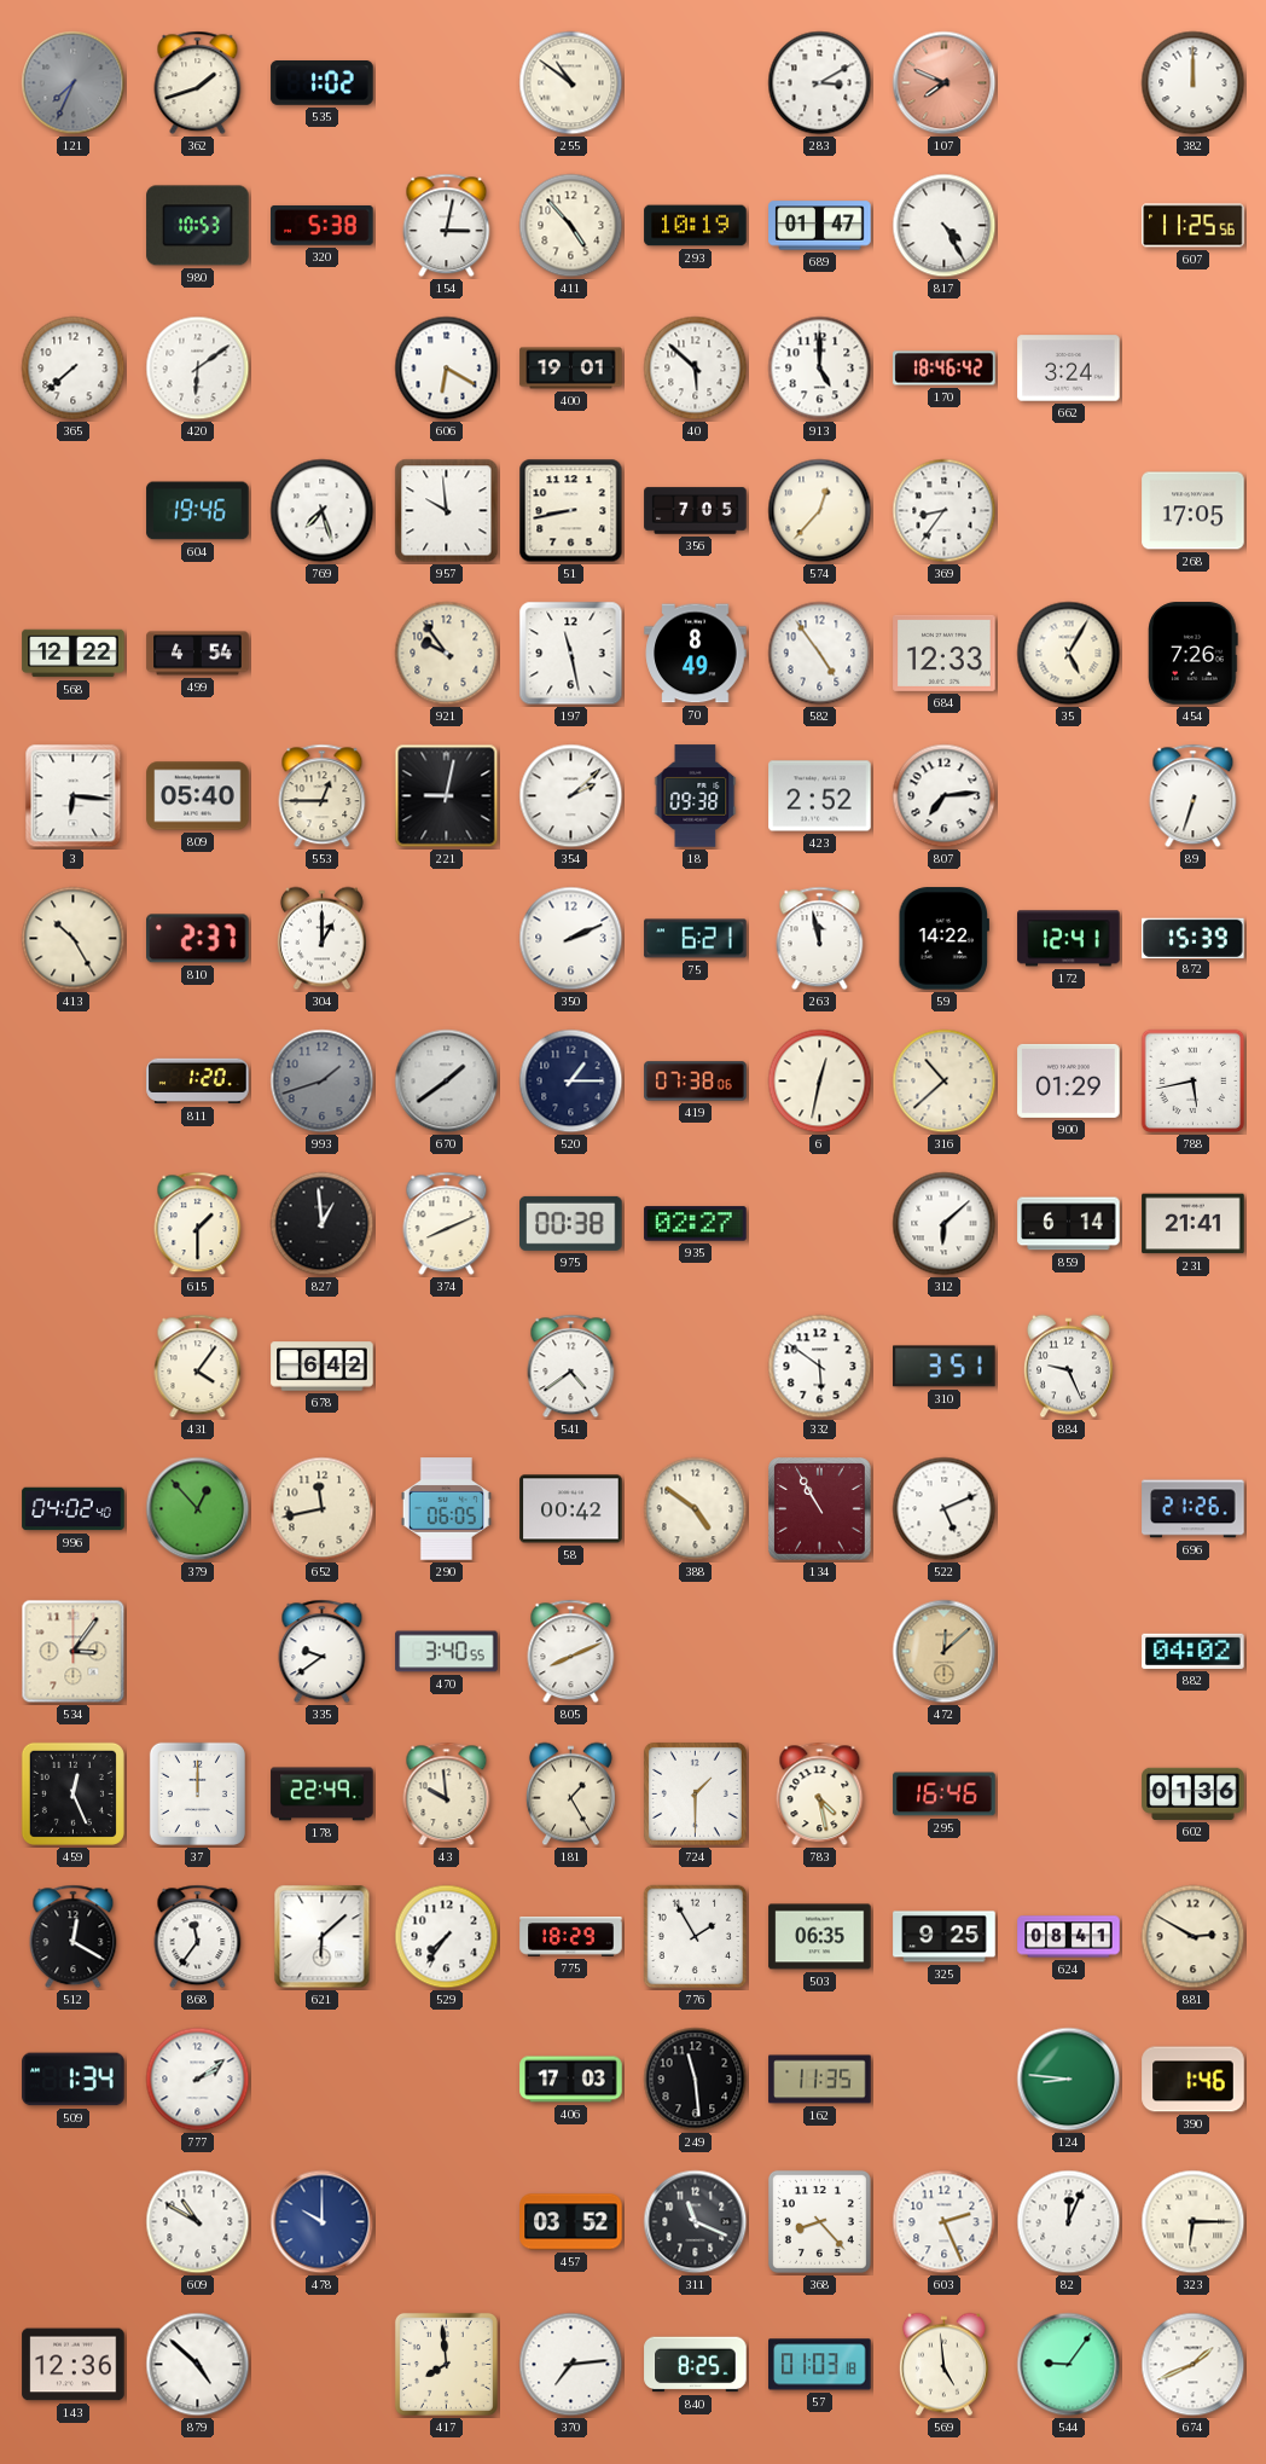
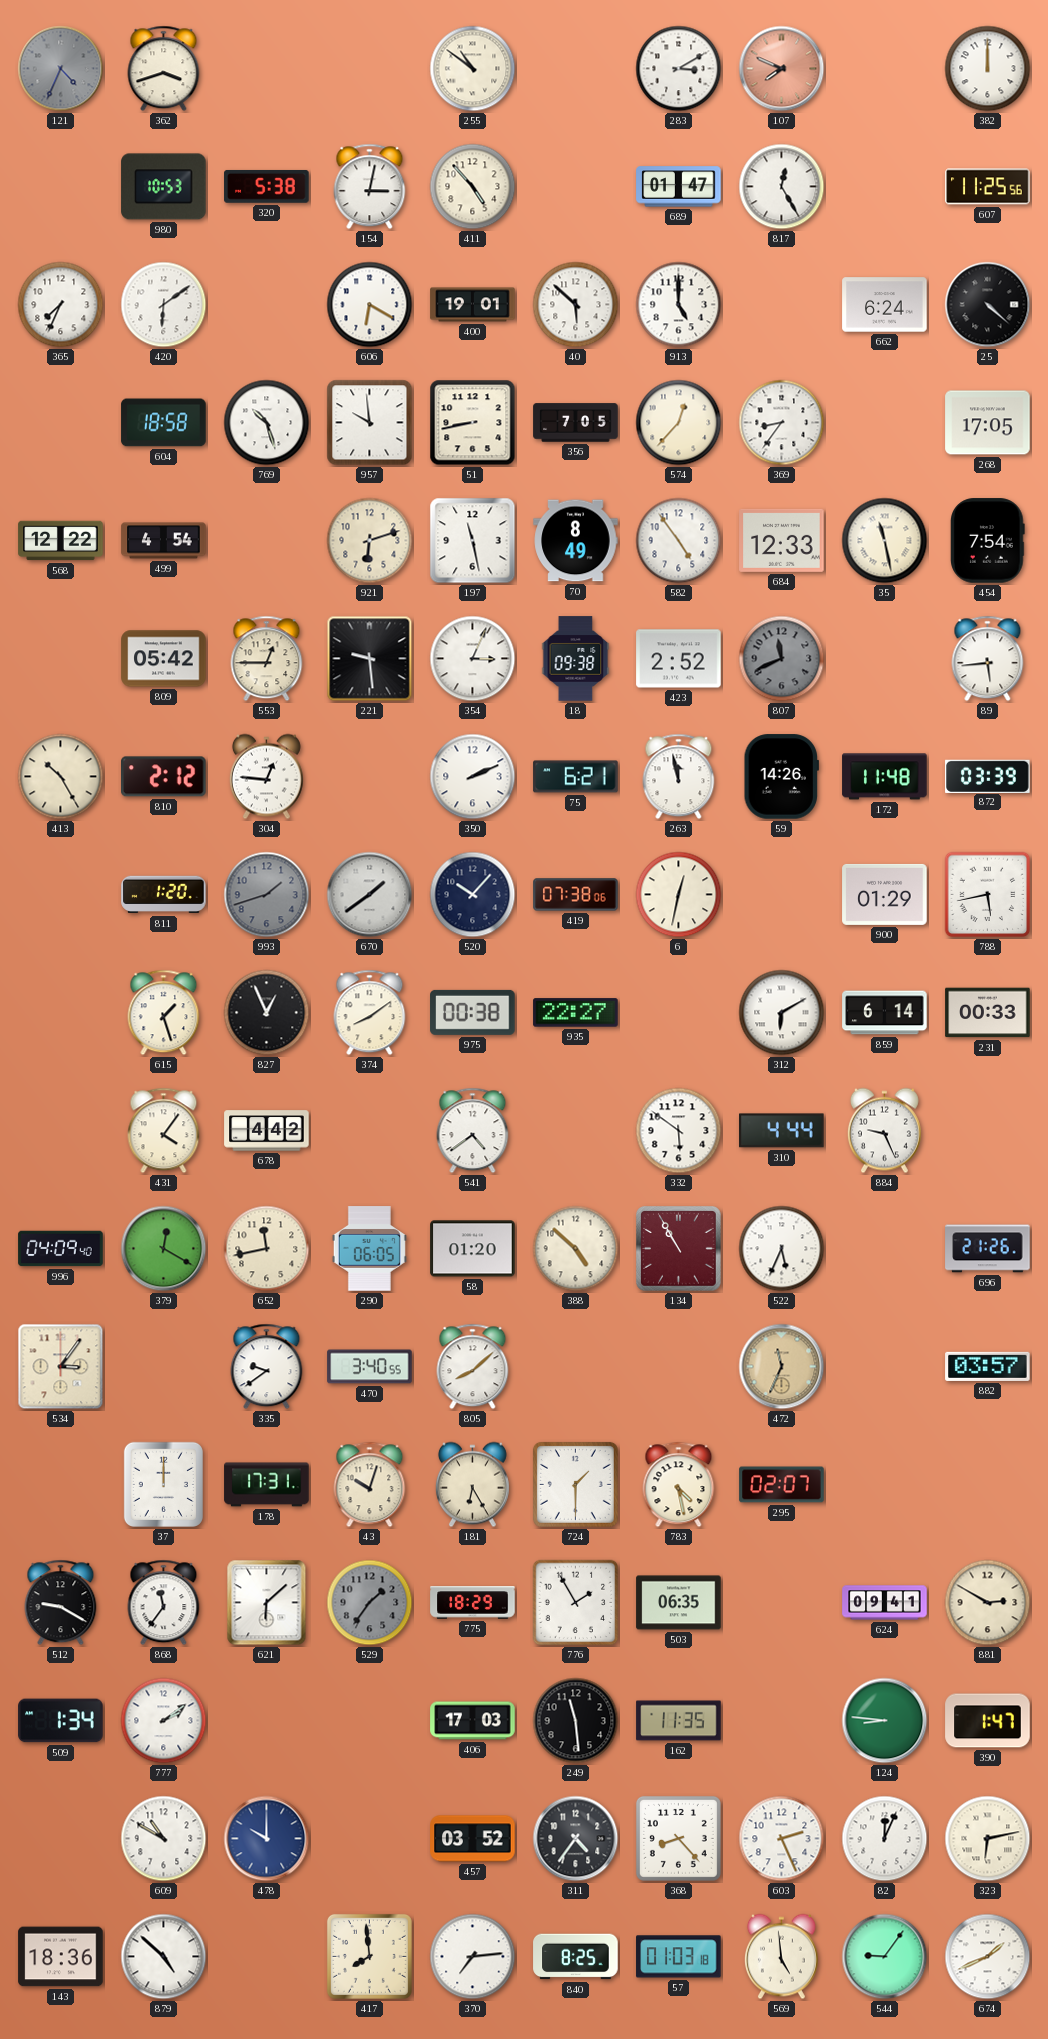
121: 7:34 -> 4:34
362: 1:42 -> 3:42
535: 1:02 -> none
293: 10:19 -> none
817: 4:25 -> 12:25
365: 7:38 -> 7:34
170: 18:46 -> none
662: 3:24 -> 6:24
25: none -> 4:22
604: 19:46 -> 18:58
769: 7:27 -> 10:27
921: 9:54 -> 6:12
35: 5:05 -> 11:28
454: 7:26 -> 7:54
3: 6:16 -> none
809: 05:40 -> 05:42
221: 9:02 -> 9:29
354: 2:08 -> 3:04
807: 7:14 -> 11:41
807 dial: white -> grey
89: 6:33 -> 5:44
810: 2:37 -> 2:12
304: 1:00 -> 12:46
59: 14:22 -> 14:26
172: 12:41 -> 11:48
872: 15:39 -> 03:39
520: 1:15 -> 10:07
316: 10:38 -> none
615: 1:30 -> 1:27
827: 12:59 -> 12:56
374: 8:11 -> 8:09
935: 02:27 -> 22:27
312: 6:08 -> 6:10
231: 21:41 -> 00:33
678: 6:42 -> 4:42
310: 3:51 -> 4:44
996: 04:02 -> 04:09
379: 12:53 -> 12:20
58: 00:42 -> 01:20
388: 4:51 -> 4:52
522: 5:11 -> 5:34
805: 8:11 -> 8:08
472: 12:08 -> 11:34
882: 04:02 -> 03:57
459: 12:26 -> none
178: 22:49 -> 17:31
43: 9:59 -> 10:03
181: 1:25 -> 6:25
295: 16:46 -> 02:07
602: 01:36 -> none
512: 12:20 -> 9:20
529: 7:36 -> 1:36
529 dial: white -> grey
325: 9:25 -> none
624: 08:41 -> 09:41
390: 1:46 -> 1:47
311: 11:19 -> 4:36
323: 6:15 -> 6:13
143: 12:36 -> 18:36
